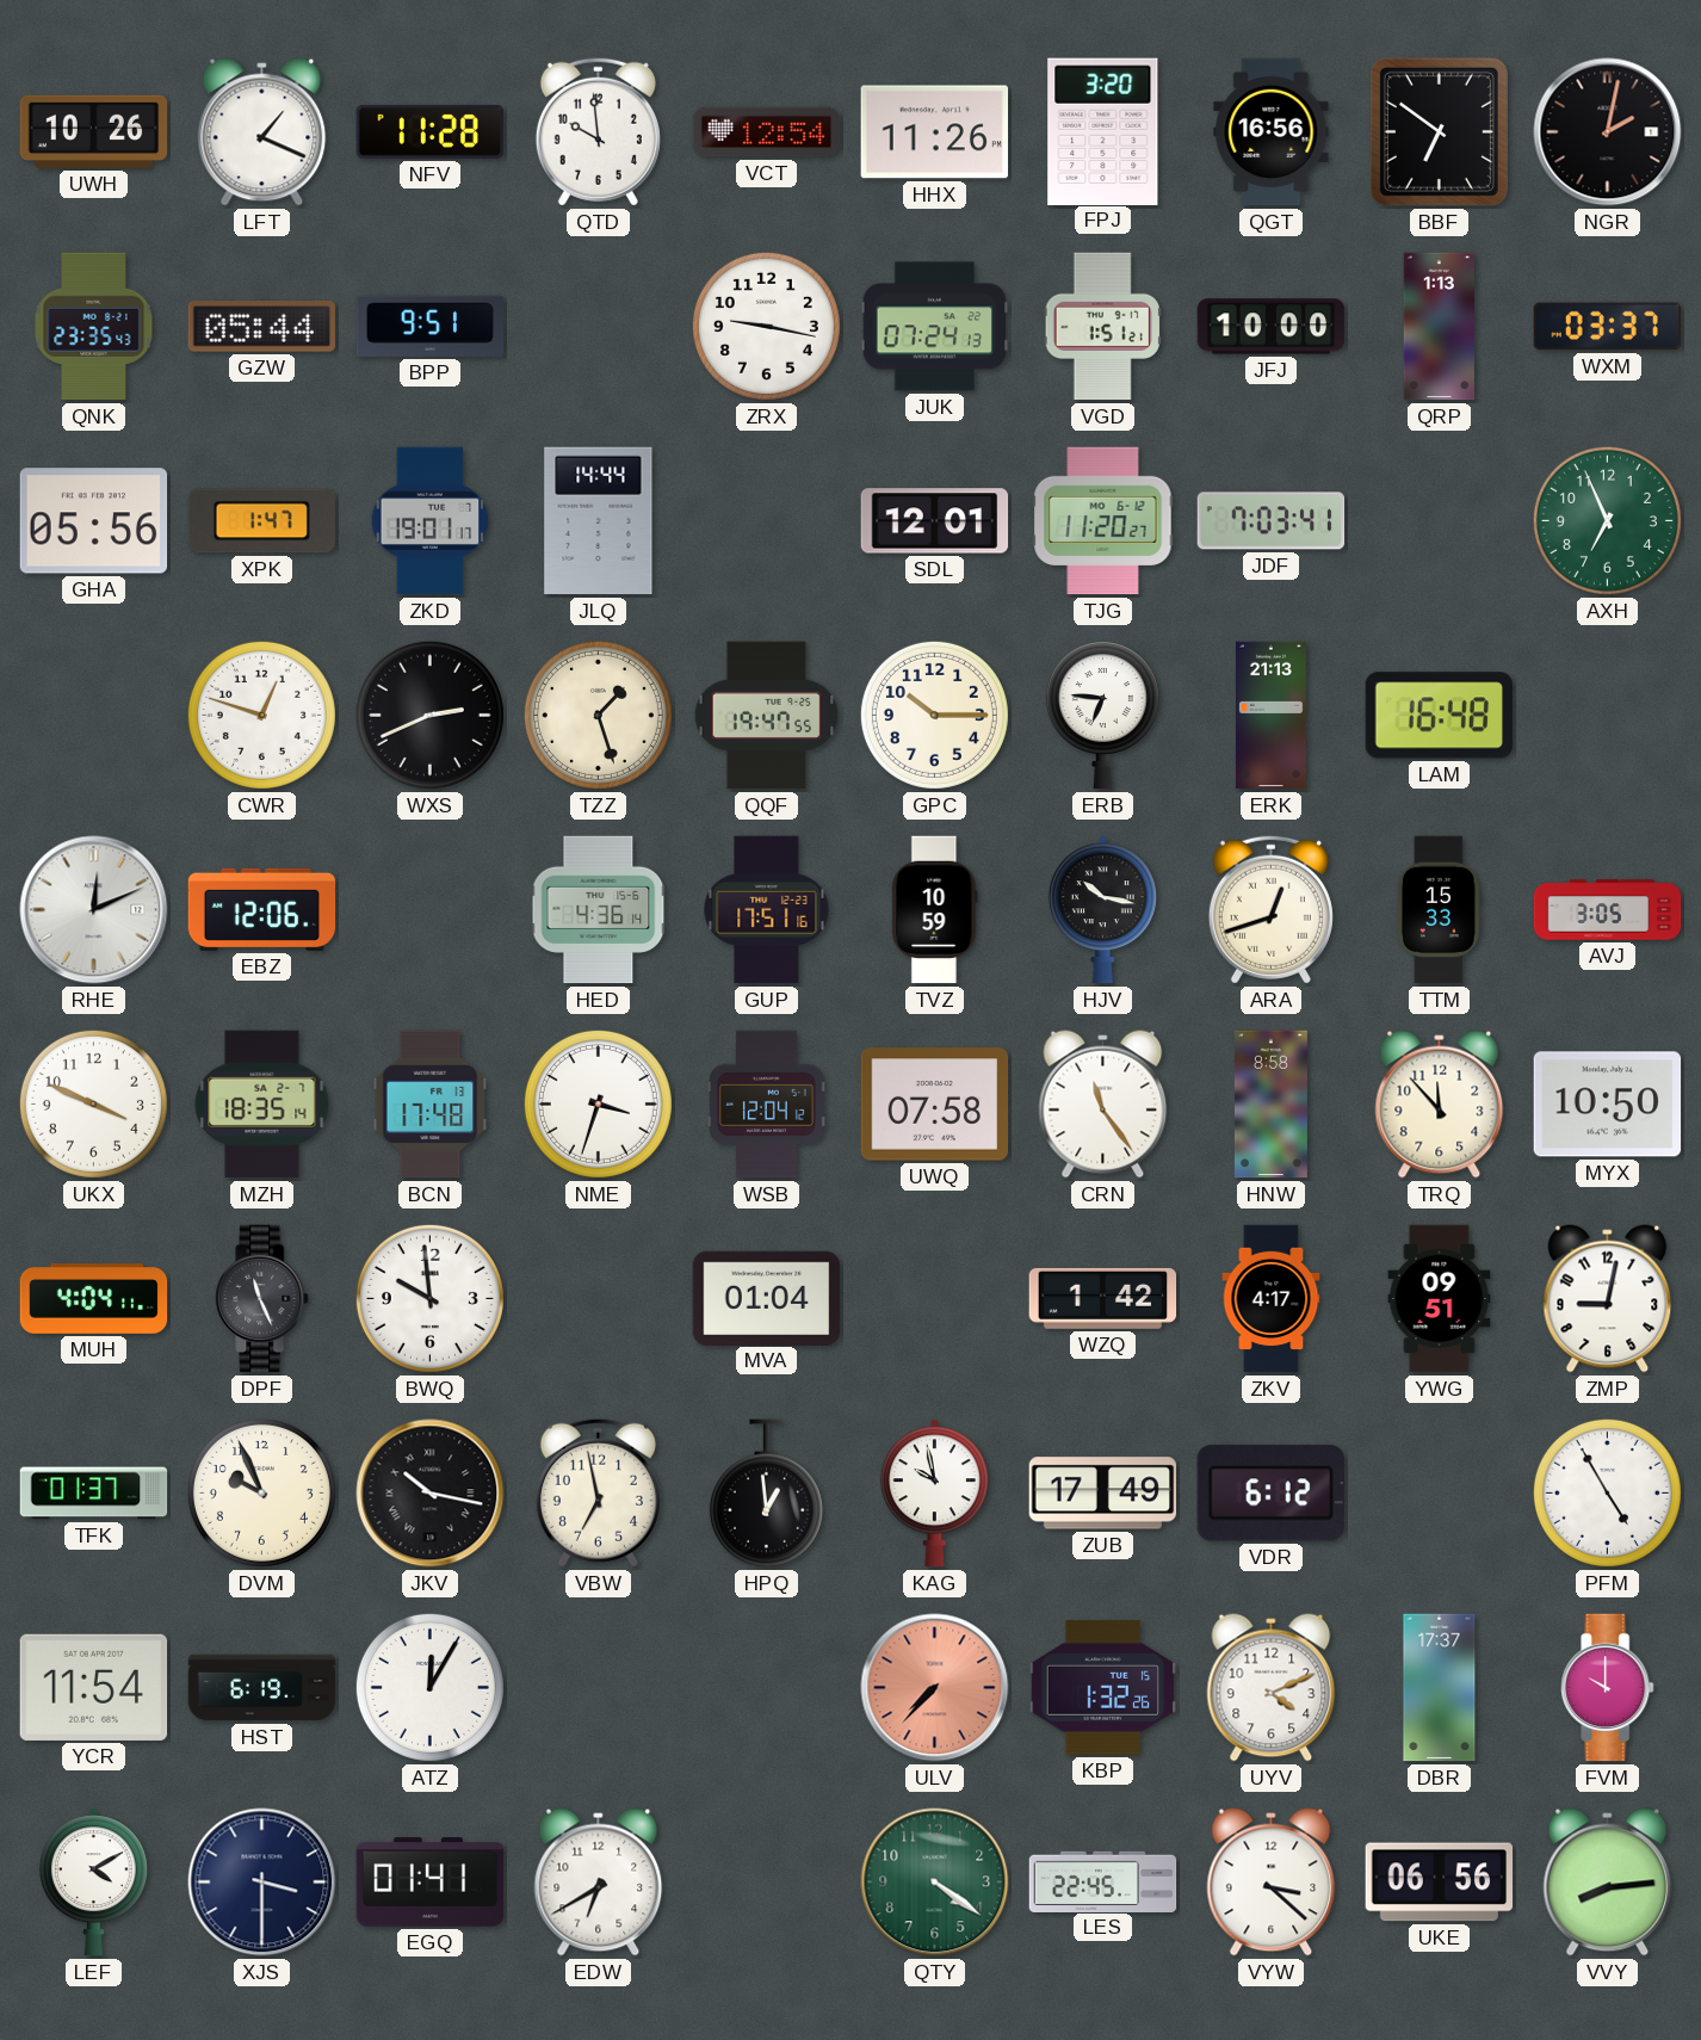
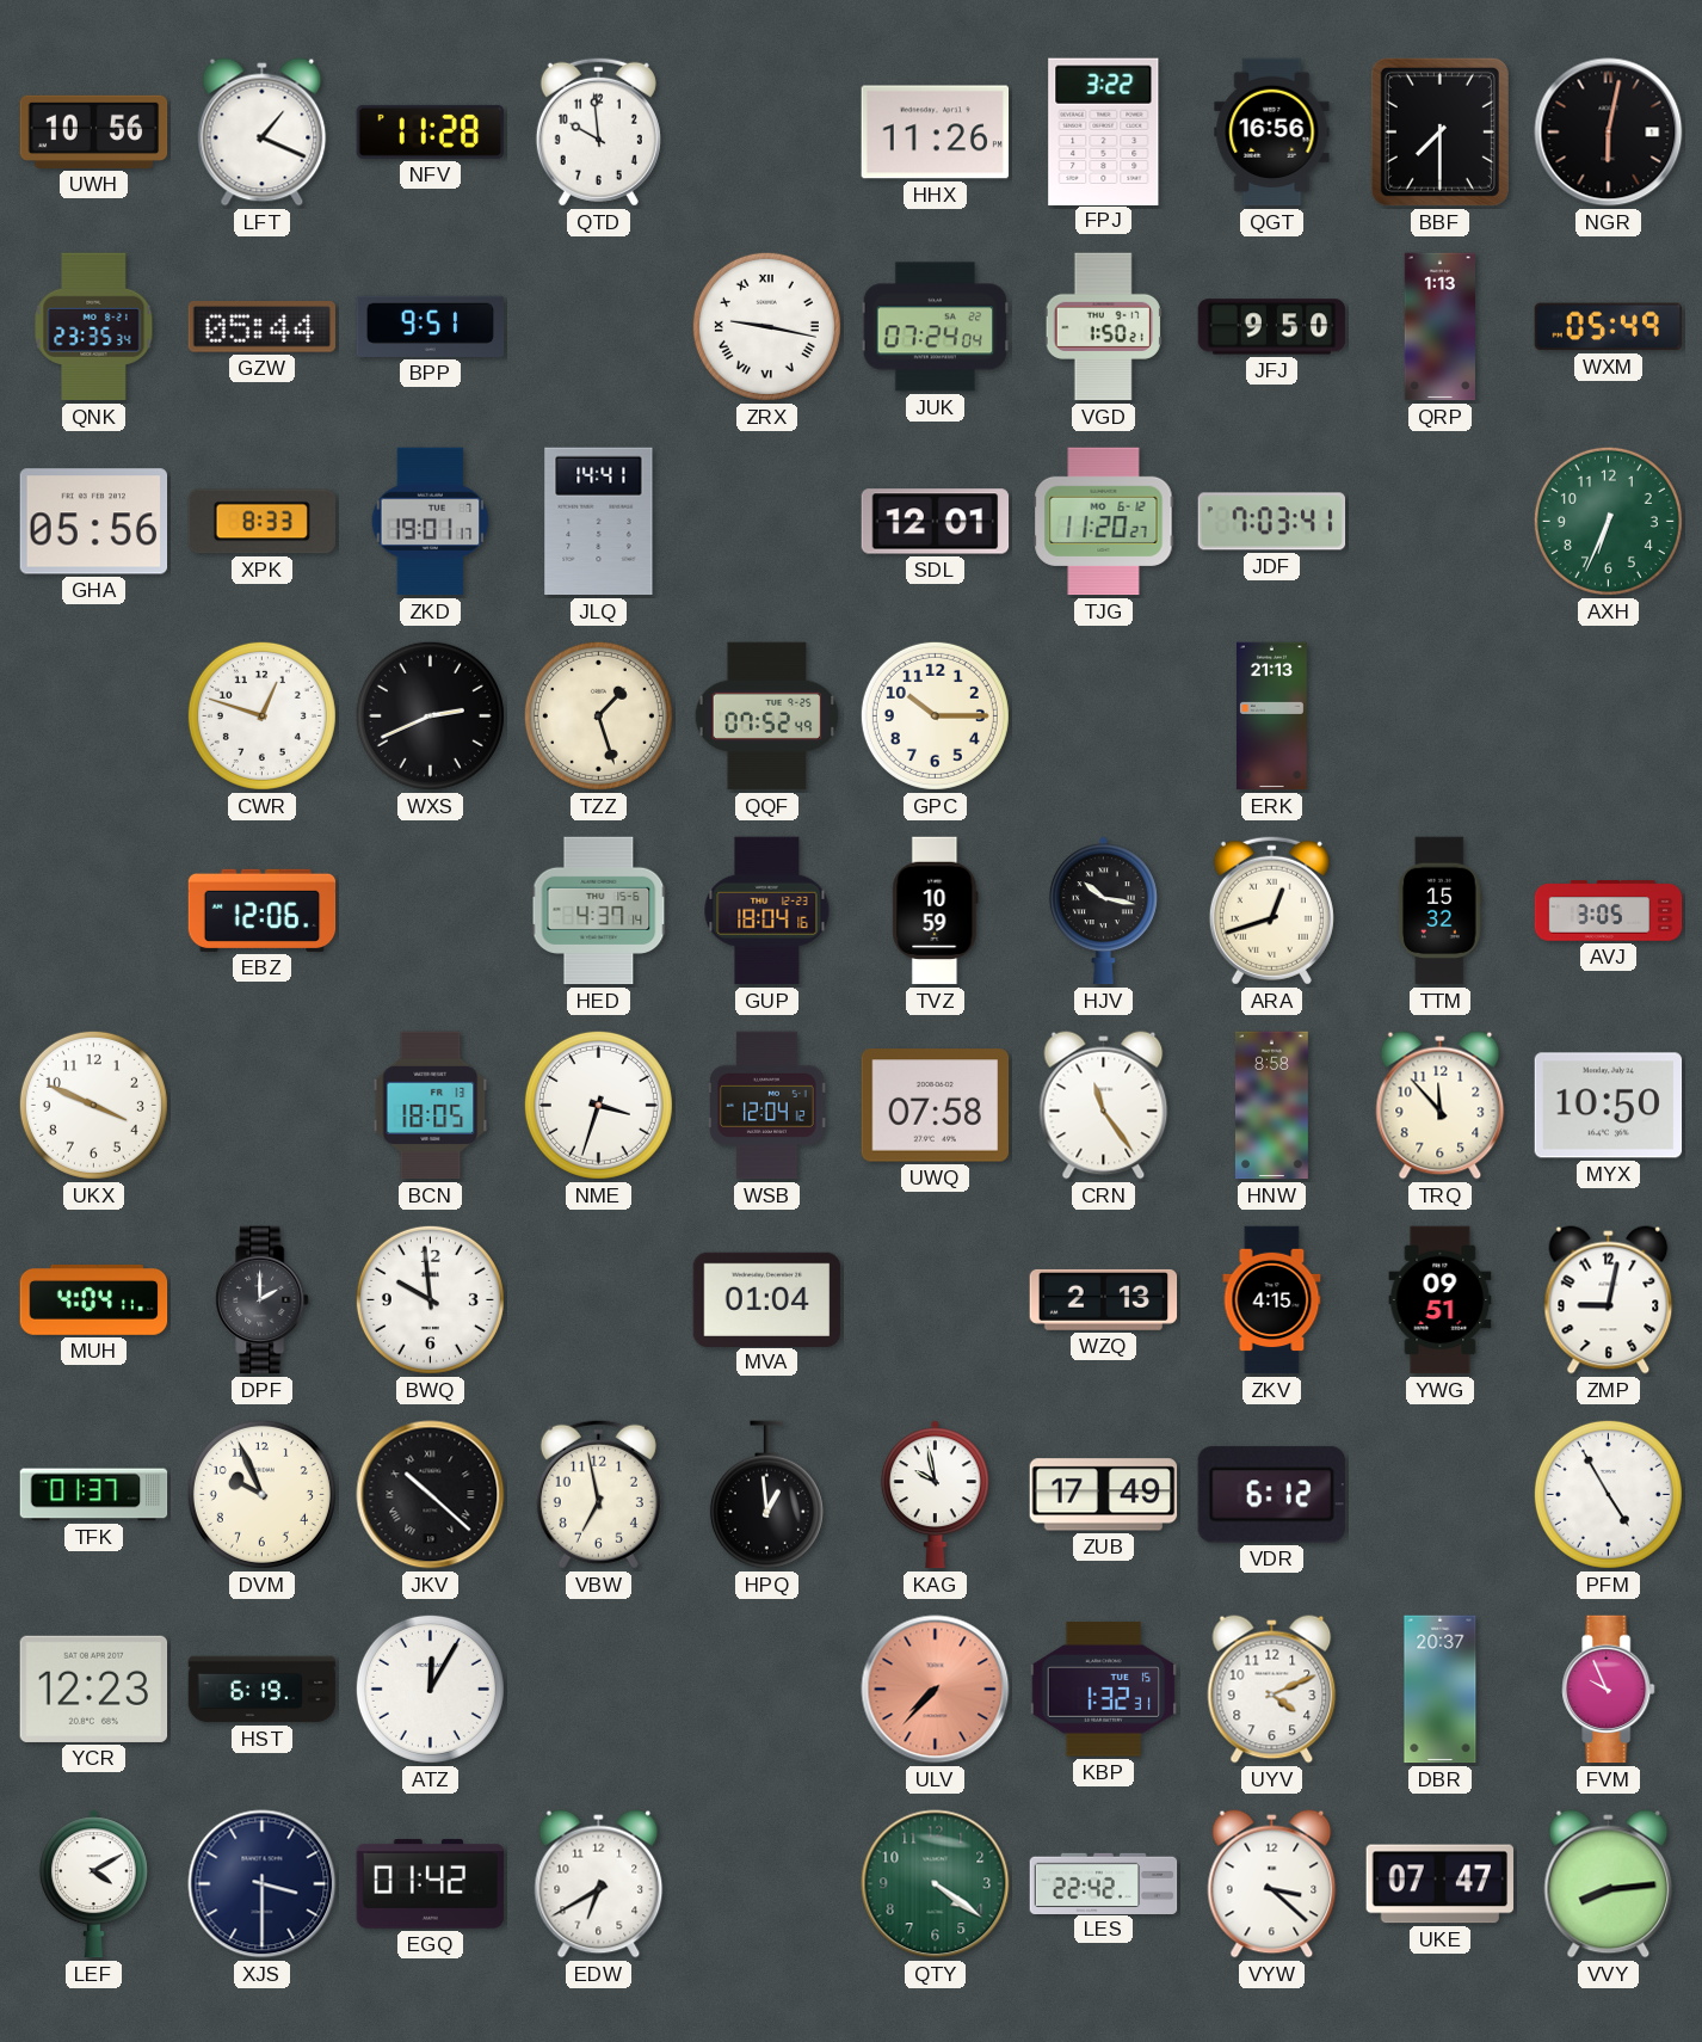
UWH: 10:26 -> 10:56
VCT: 12:54 -> none
FPJ: 3:20 -> 3:22
BBF: 6:51 -> 7:30
NGR: 2:02 -> 6:02
QNK: 23:35:43 -> 23:35:34
ZRX numerals: Arabic -> Roman
JUK: 07:24:13 -> 07:24:04
VGD: 1:51 -> 1:50
JFJ: 10:00 -> 9:50
WXM: 03:37 -> 05:49
XPK: 1:47 -> 8:33
JLQ: 14:44 -> 14:41
AXH: 6:56 -> 6:34
QQF: 19:47 -> 07:52
ERB: 6:46 -> none
LAM: 16:48 -> none
RHE: 12:11 -> none
HED: 4:36 -> 4:37
GUP: 17:51 -> 18:04
TTM: 15:33 -> 15:32
MZH: 18:35 -> none
BCN: 17:48 -> 18:05
DPF: 11:26 -> 2:00
WZQ: 1:42 -> 2:13
ZKV: 4:17 -> 4:15
JKV: 10:17 -> 10:22
YCR: 11:54 -> 12:23
KBP: 1:32:26 -> 1:32:31
DBR: 17:37 -> 20:37
FVM: 10:00 -> 9:56
EGQ: 01:41 -> 01:42
LES: 22:45 -> 22:42
UKE: 06:56 -> 07:47
